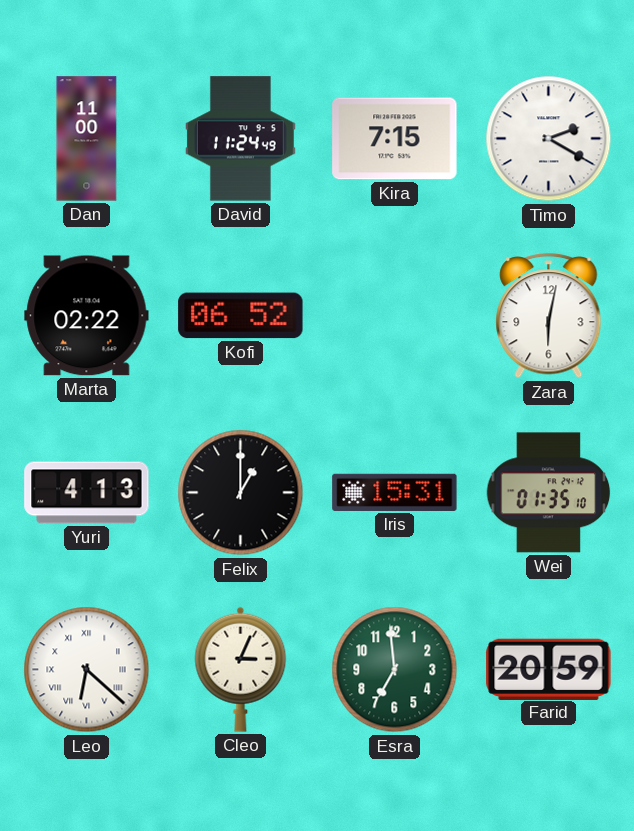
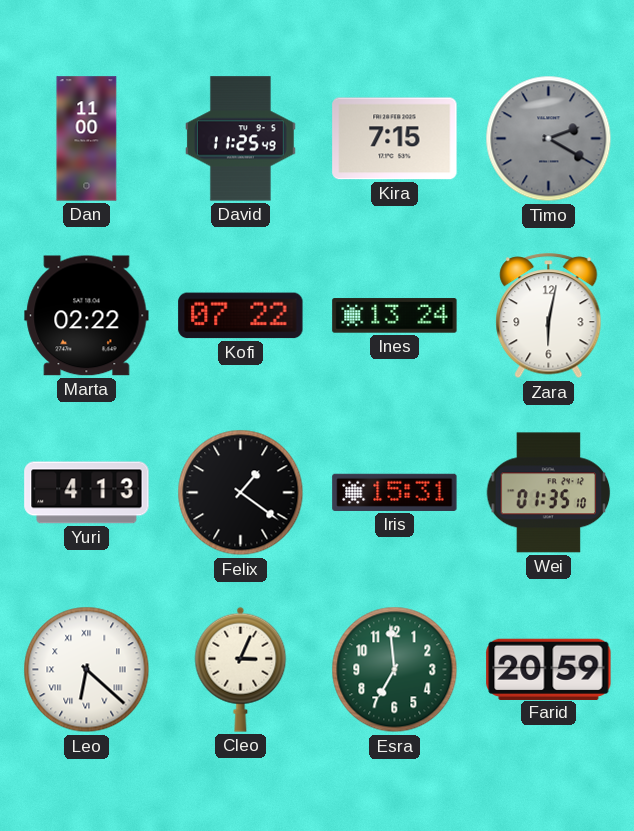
David: 11:24 -> 11:25
Timo dial: white -> grey
Kofi: 06:52 -> 07:22
Ines: none -> 13:24
Felix: 1:00 -> 1:21
